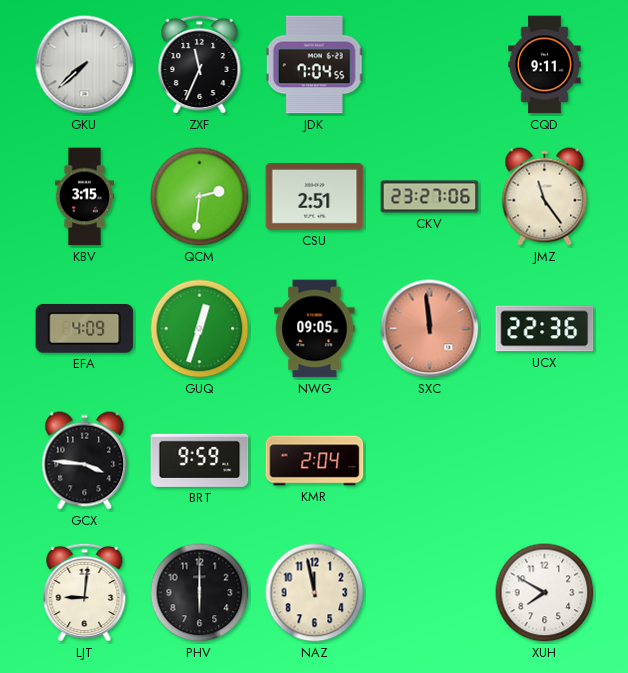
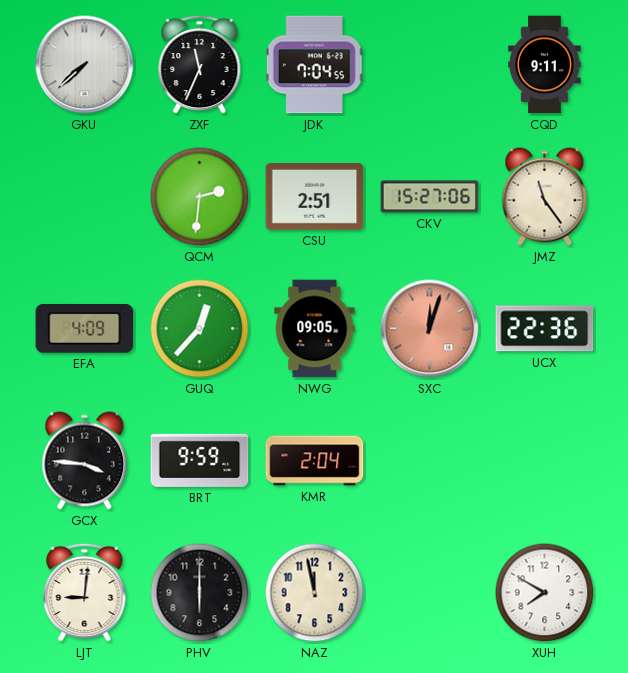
KBV: 3:15 -> none
CKV: 23:27 -> 15:27
GUQ: 12:33 -> 12:37
SXC: 11:59 -> 12:03
